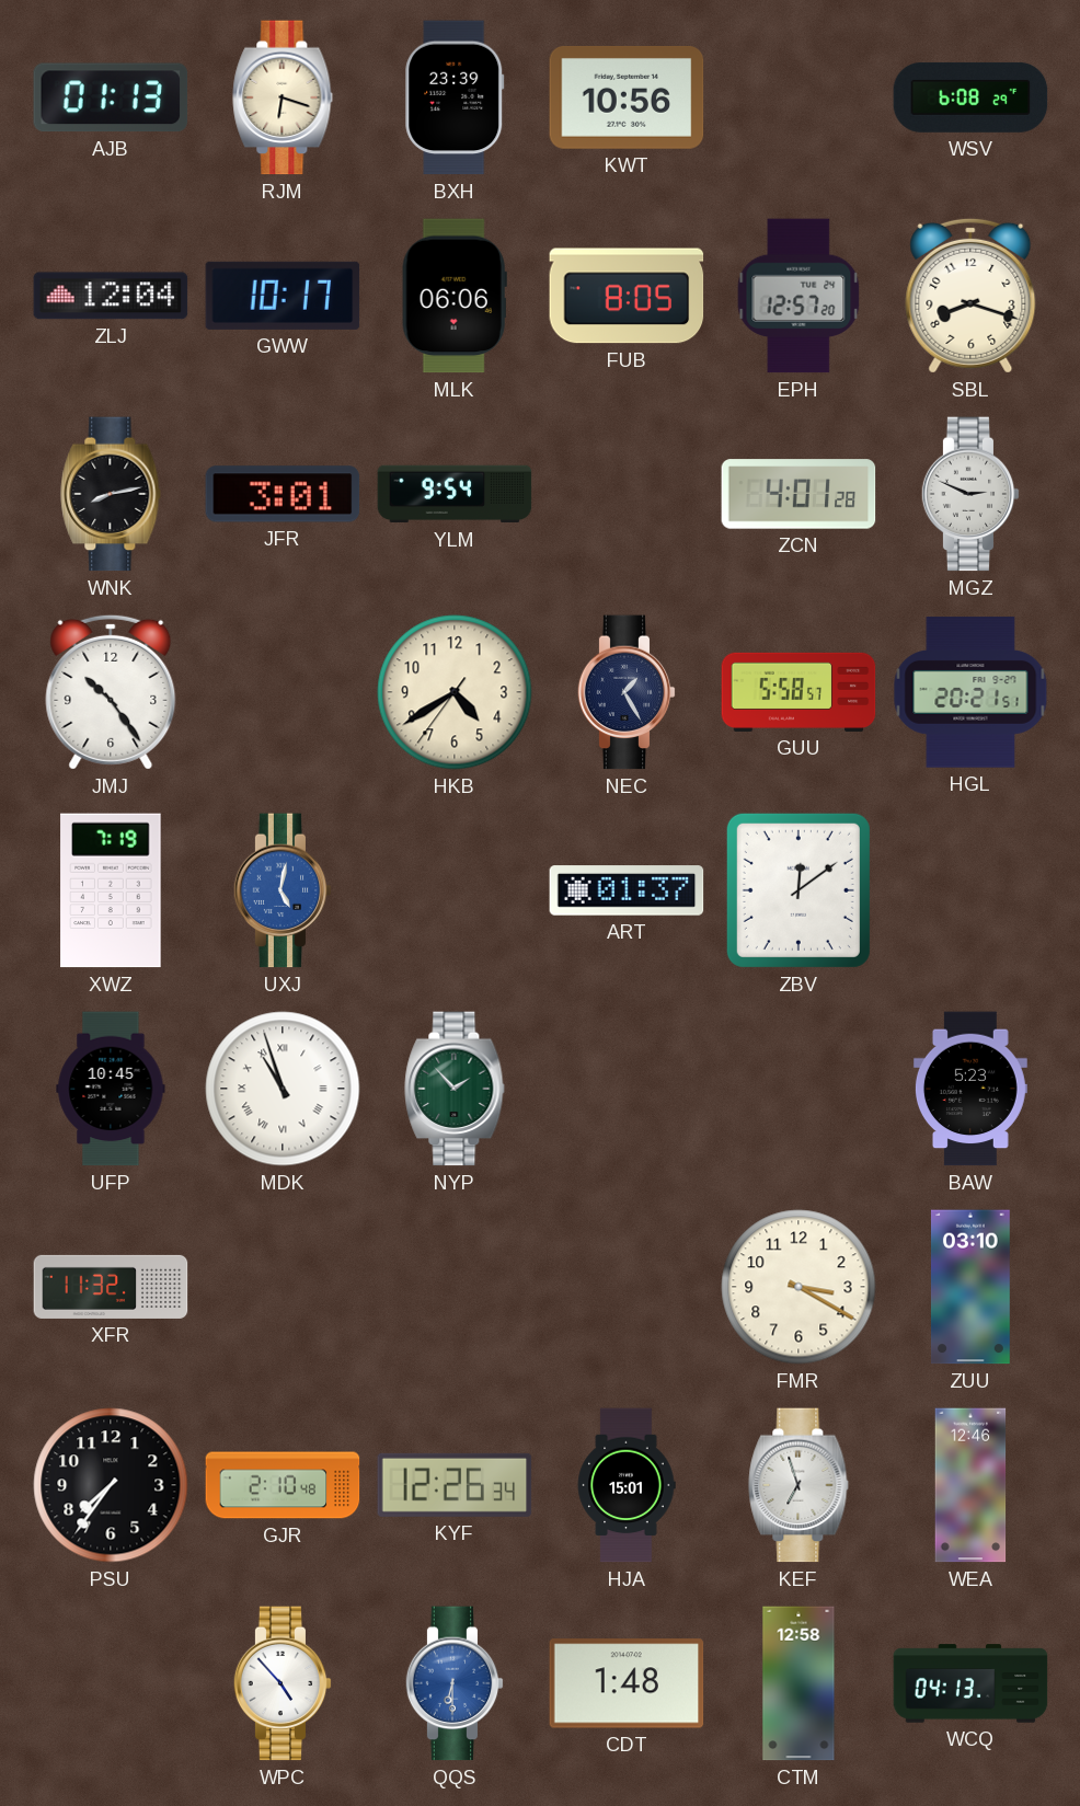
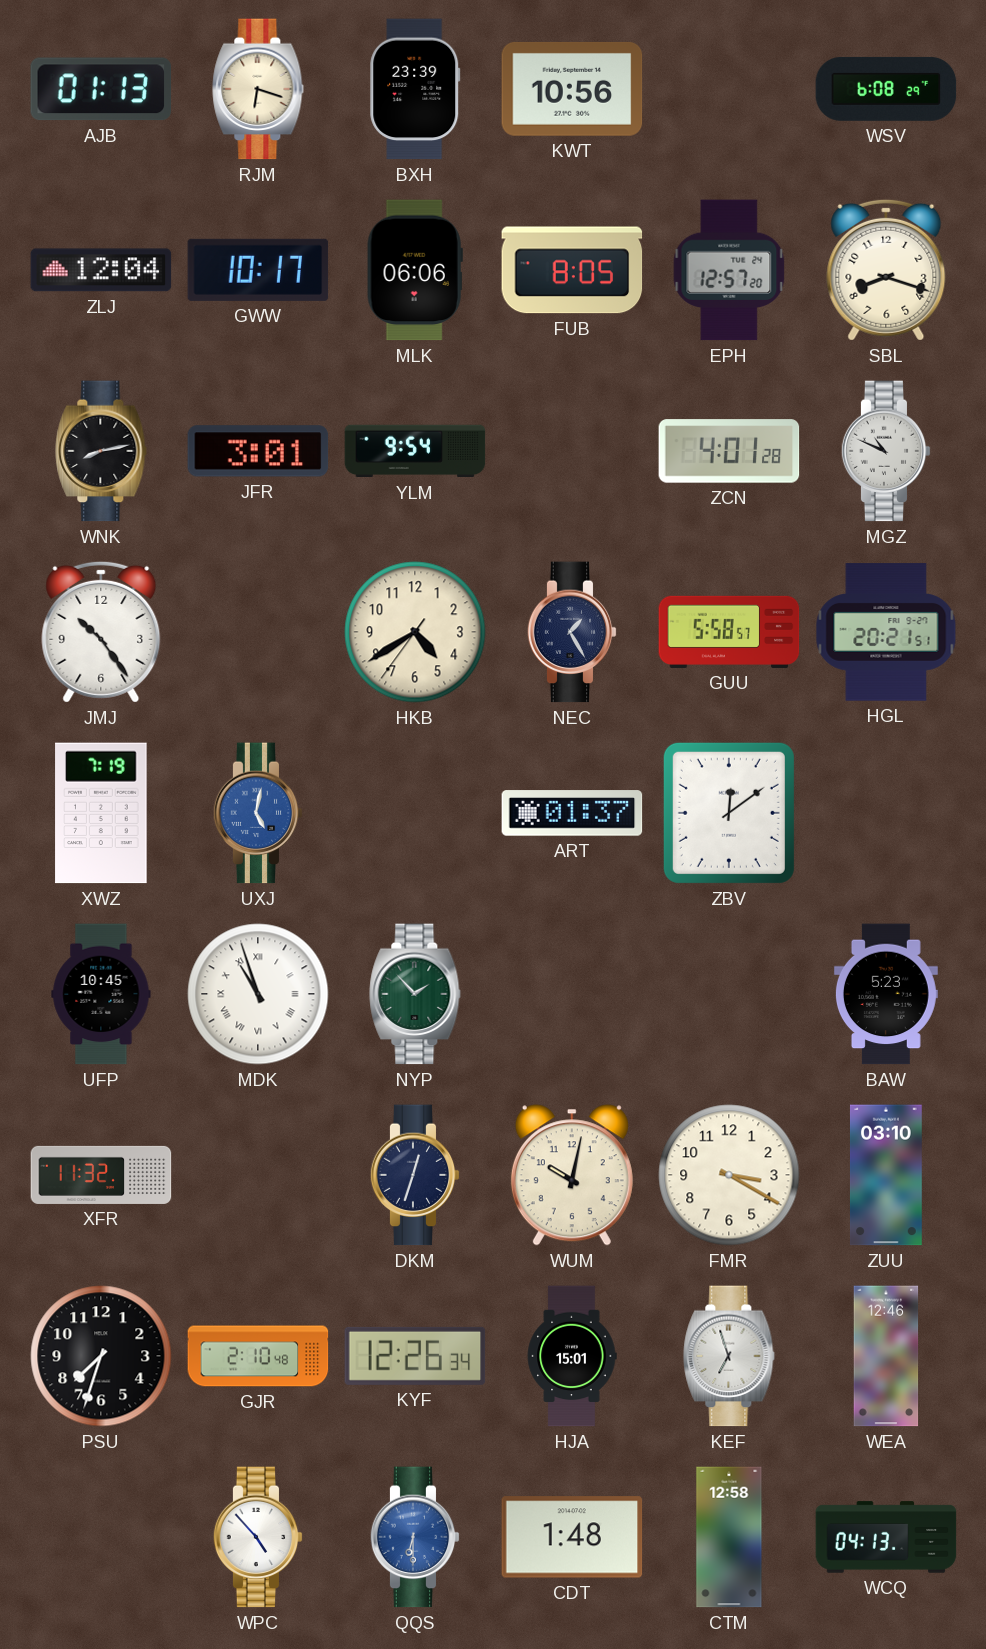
MGZ: 2:49 -> 10:49
DKM: none -> 12:33
WUM: none -> 10:02
PSU: 7:36 -> 7:33
